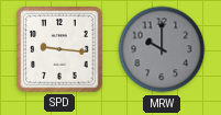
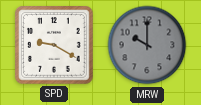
SPD: 9:16 -> 9:20
